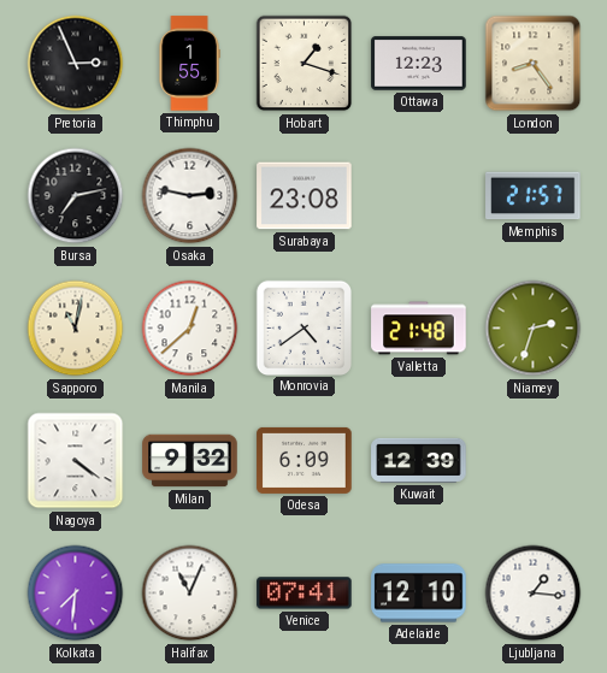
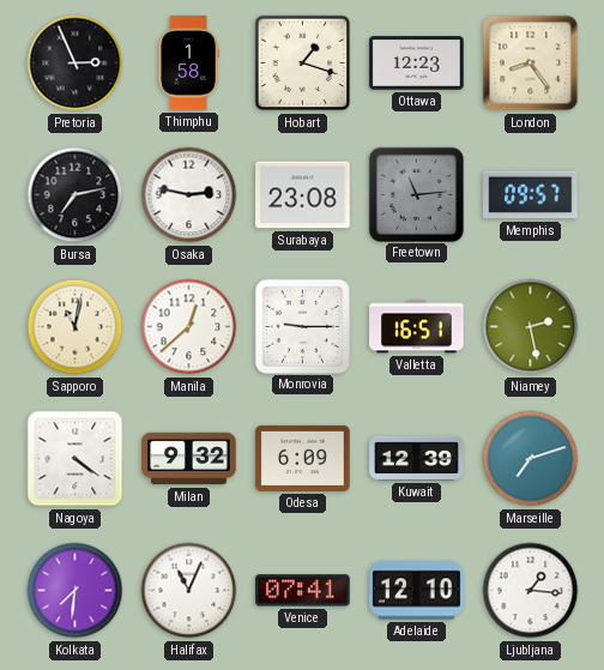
Thimphu: 1:55 -> 1:58
Freetown: none -> 11:14
Memphis: 21:57 -> 09:57
Monrovia: 4:39 -> 9:15
Valletta: 21:48 -> 16:51
Niamey: 2:33 -> 2:28
Marseille: none -> 7:12
